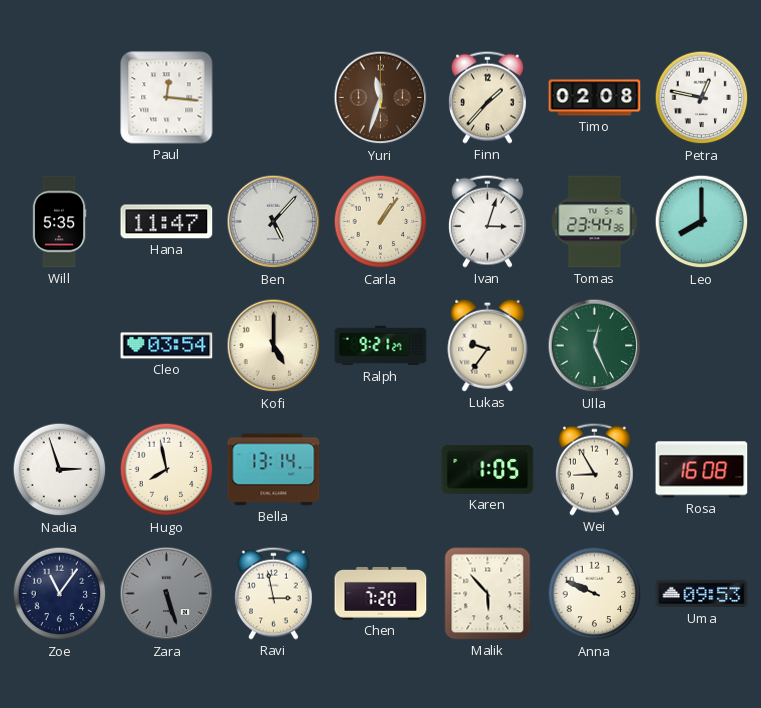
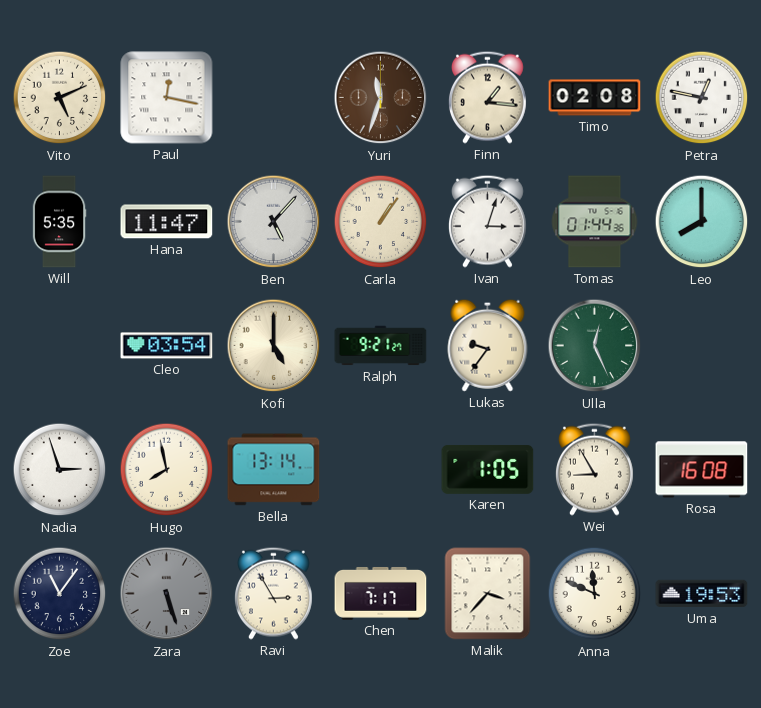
Vito: none -> 5:11
Paul: 12:16 -> 12:17
Finn: 1:37 -> 1:16
Tomas: 23:44 -> 01:44
Ravi: 2:58 -> 2:55
Chen: 7:20 -> 7:17
Malik: 5:53 -> 3:37
Anna: 9:49 -> 11:49
Uma: 09:53 -> 19:53
